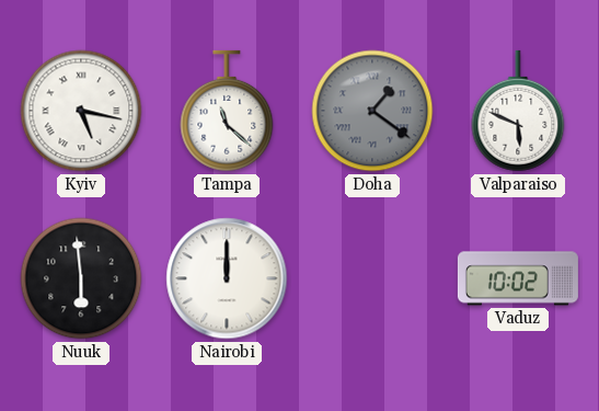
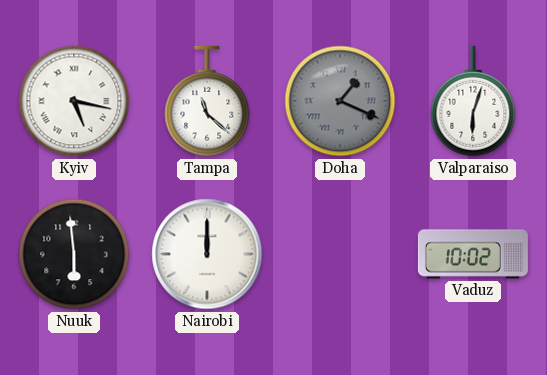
Doha: 1:21 -> 1:19
Valparaiso: 5:49 -> 6:03
